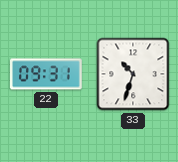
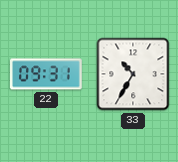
33: 10:33 -> 10:35
